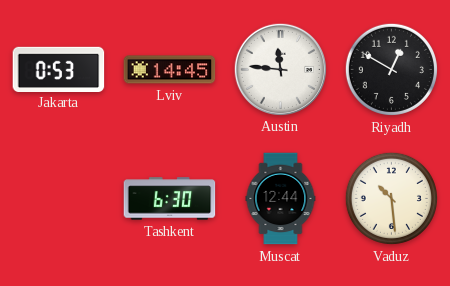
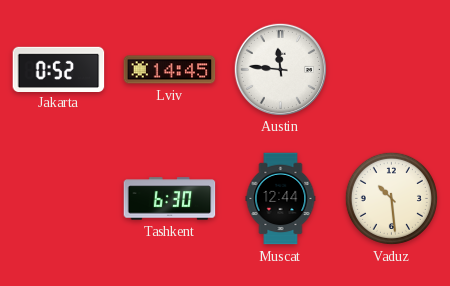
Jakarta: 0:53 -> 0:52
Riyadh: 12:50 -> none
